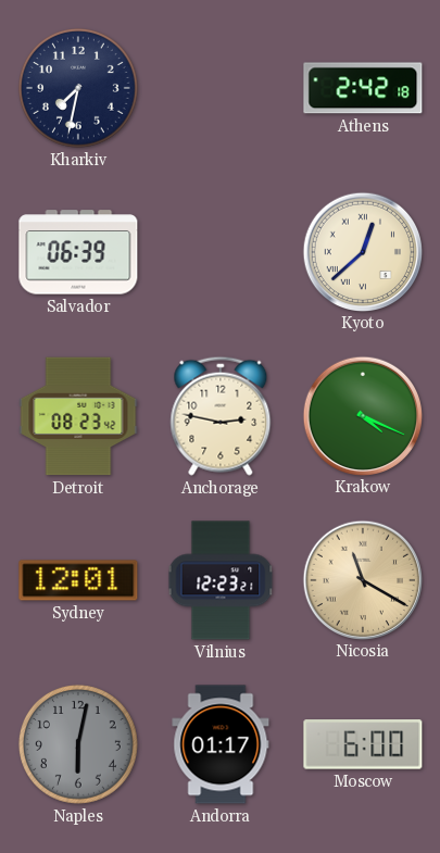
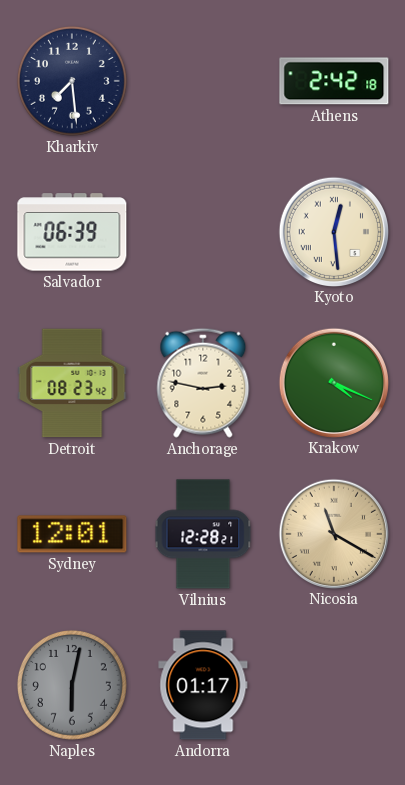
Kharkiv: 7:32 -> 7:29
Kyoto: 12:38 -> 12:29
Vilnius: 12:23 -> 12:28
Moscow: 6:00 -> none
